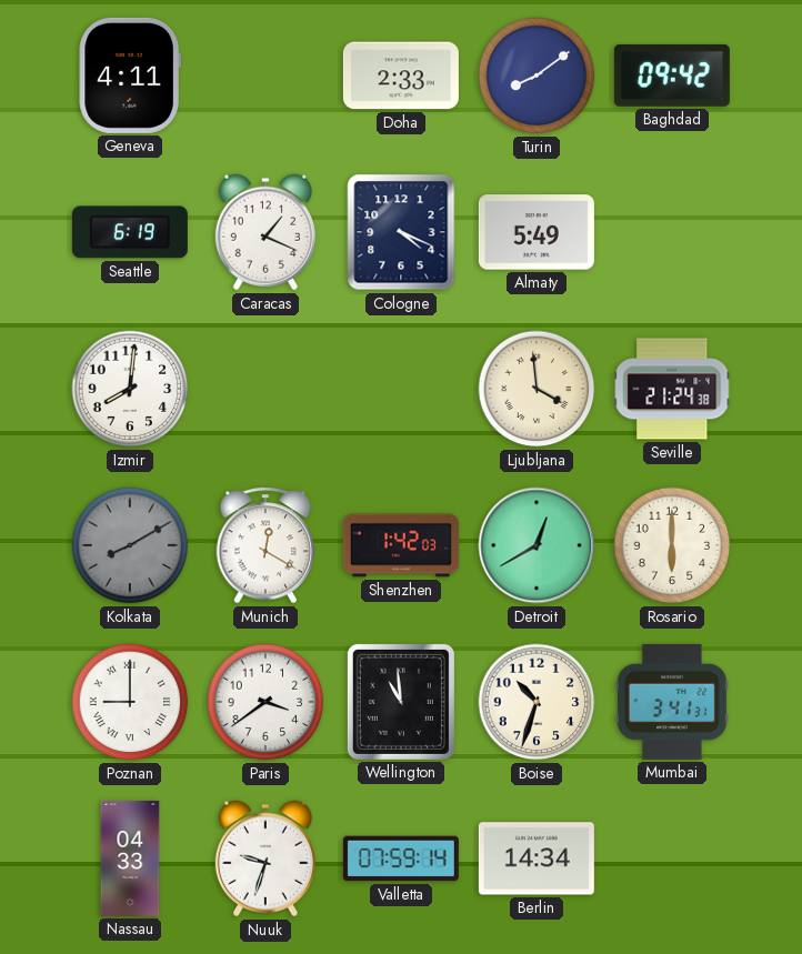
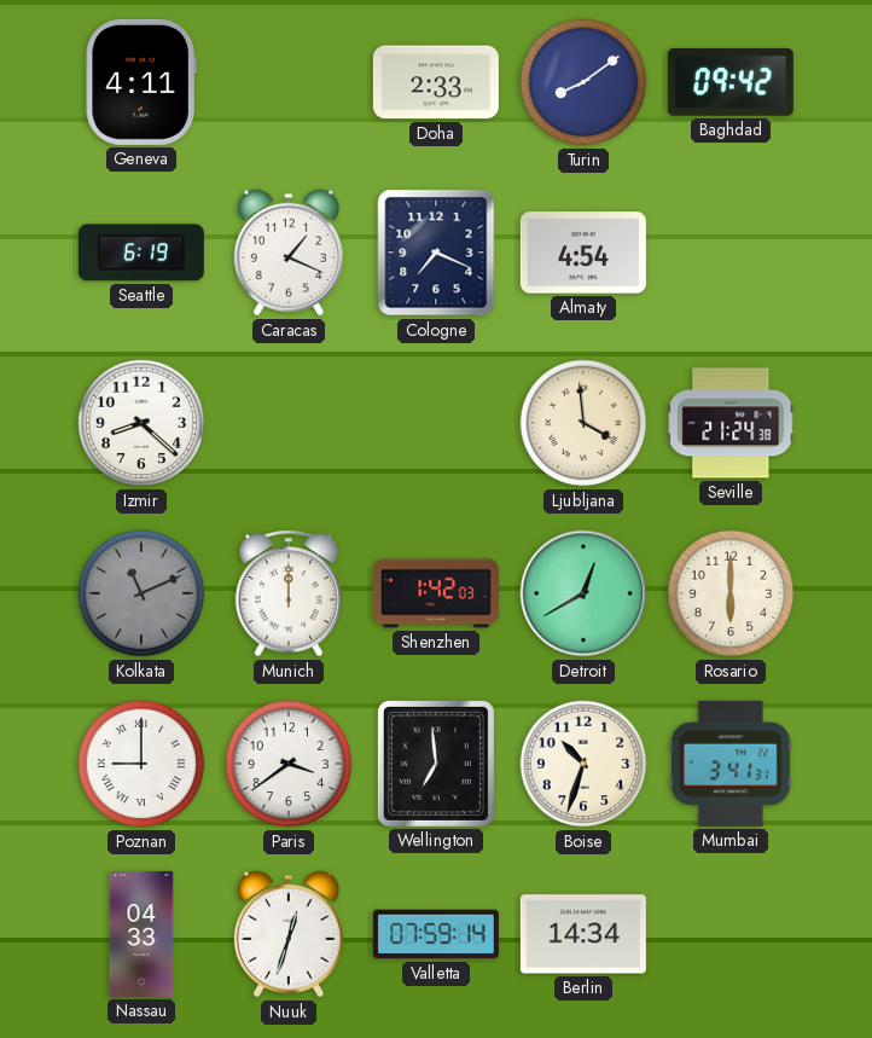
Cologne: 4:19 -> 7:19
Almaty: 5:49 -> 4:54
Izmir: 8:01 -> 8:22
Kolkata: 8:10 -> 11:11
Munich: 12:20 -> 12:00
Wellington: 10:59 -> 6:59
Nuuk: 9:33 -> 12:33
